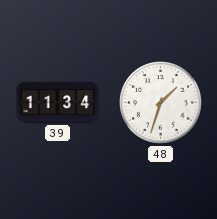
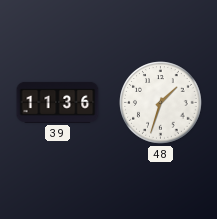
39: 11:34 -> 11:36
